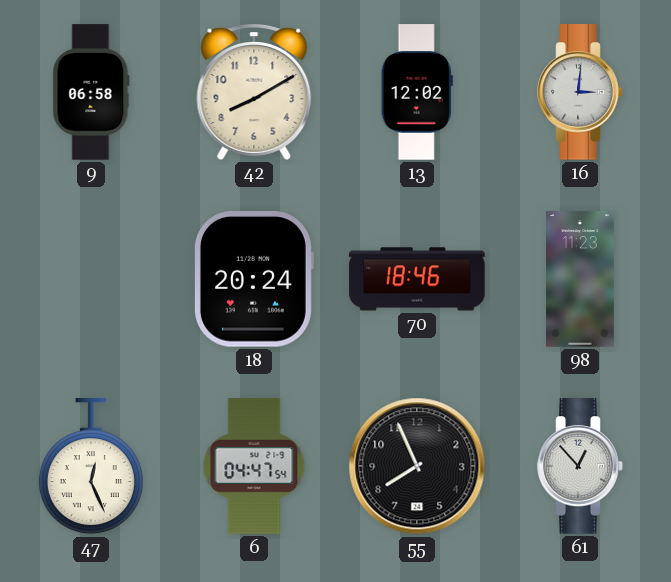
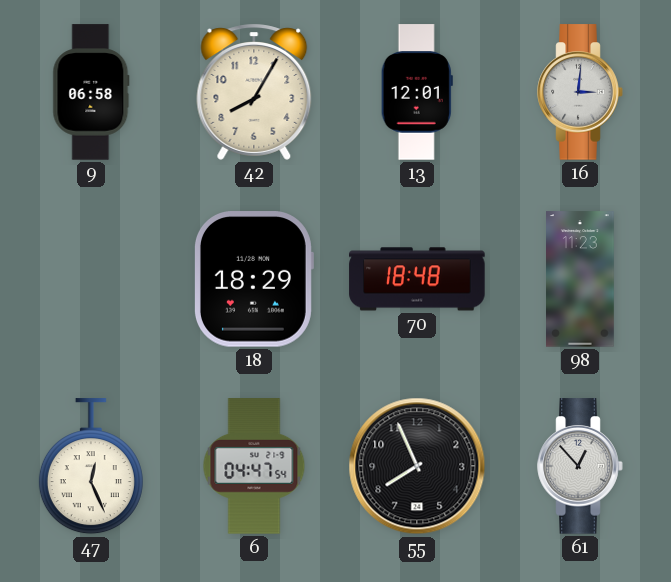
42: 8:10 -> 8:05
13: 12:02 -> 12:01
18: 20:24 -> 18:29
70: 18:46 -> 18:48
